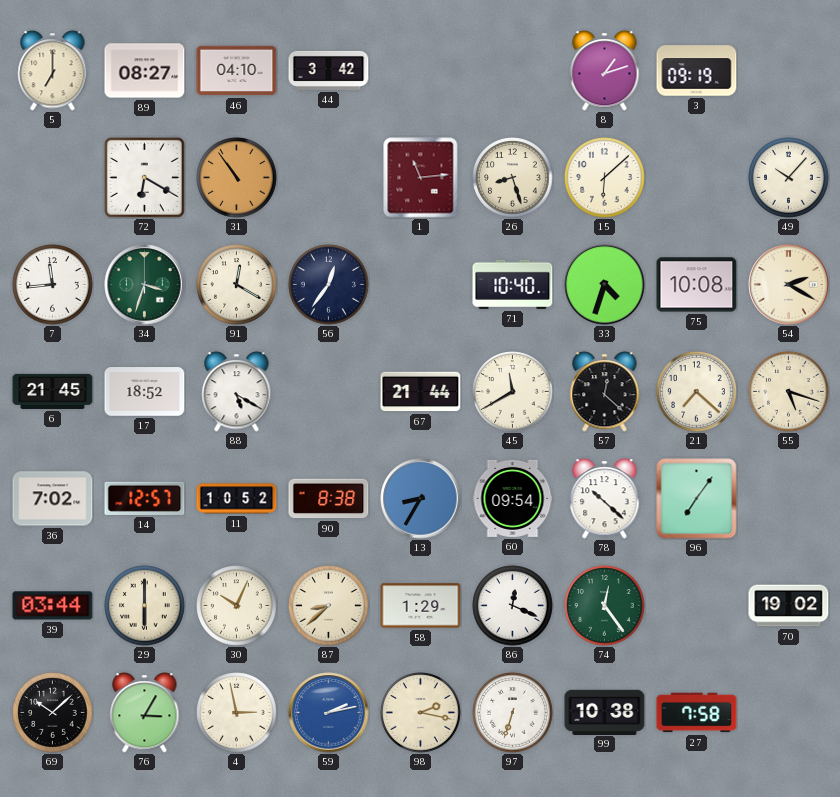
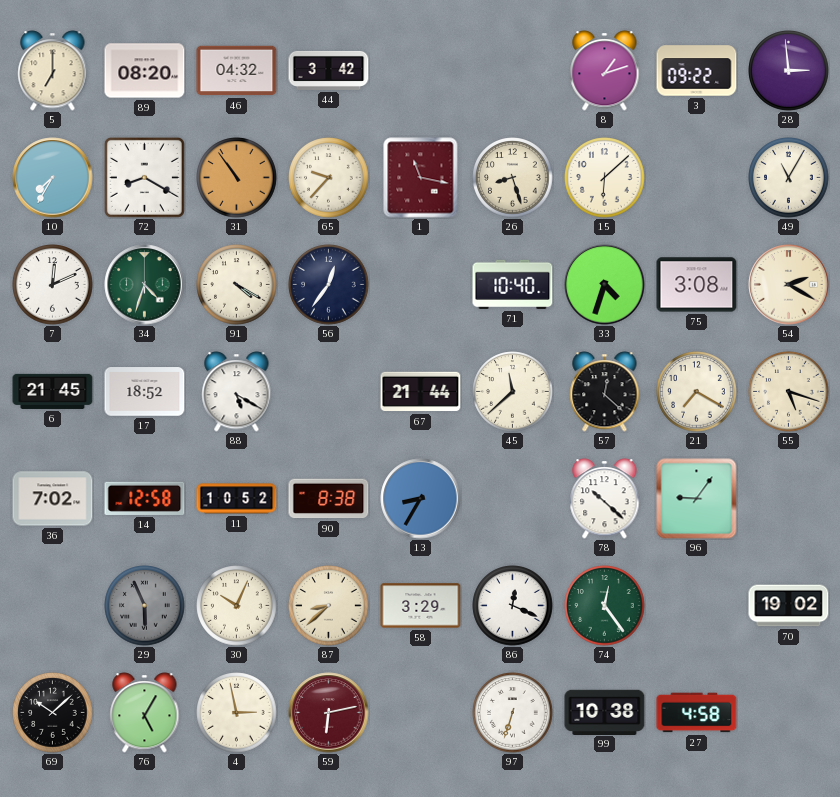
89: 08:27 -> 08:20
46: 04:10 -> 04:32
3: 09:19 -> 09:22
28: none -> 2:59
10: none -> 7:35
72: 6:20 -> 8:20
65: none -> 9:37
1: 11:14 -> 11:17
49: 10:07 -> 11:05
7: 11:44 -> 12:11
34: 3:33 -> 4:33
91: 12:20 -> 4:20
75: 10:08 -> 3:08
45: 11:40 -> 11:38
21: 7:22 -> 7:20
14: 12:57 -> 12:58
60: 09:54 -> none
96: 7:06 -> 9:06
39: 03:44 -> none
29: 6:00 -> 5:56
29 dial: cream -> grey
58: 1:29 -> 3:29
76: 3:05 -> 5:05
59: 2:13 -> 6:13
59 dial: blue -> burgundy
98: 2:17 -> none
27: 7:58 -> 4:58
